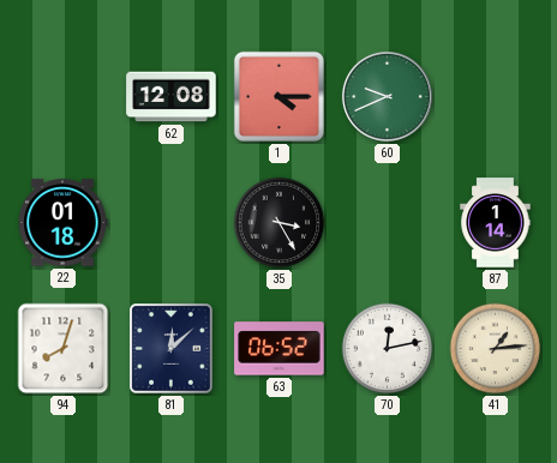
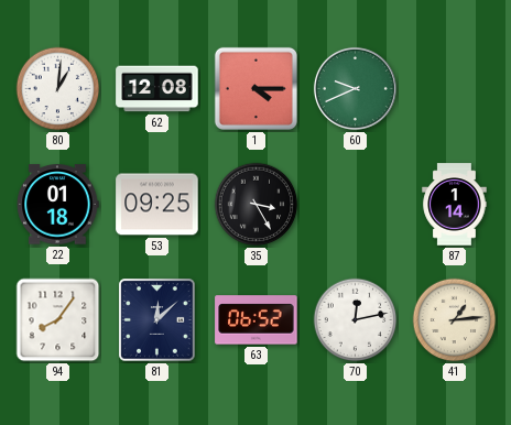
80: none -> 1:01
53: none -> 09:25
94: 8:03 -> 8:06
